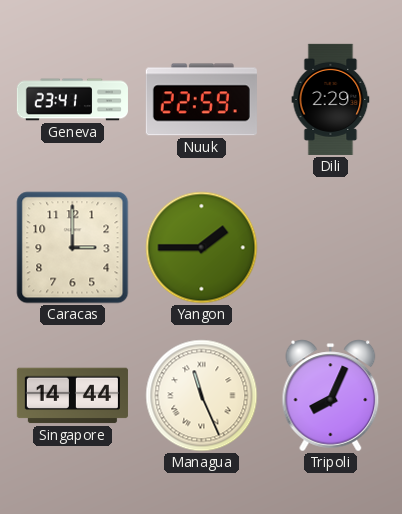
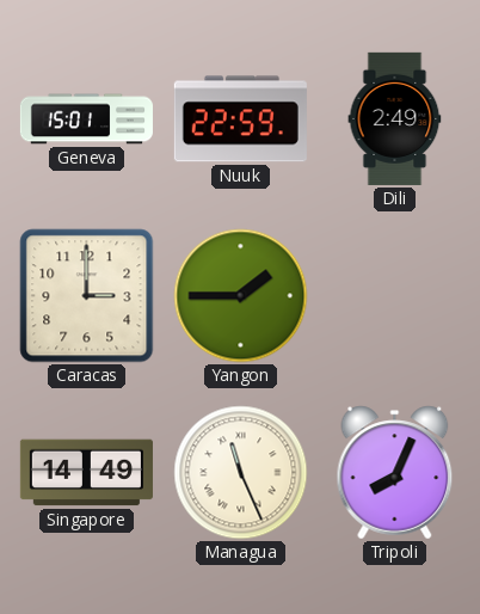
Geneva: 23:41 -> 15:01
Dili: 2:29 -> 2:49
Singapore: 14:44 -> 14:49
